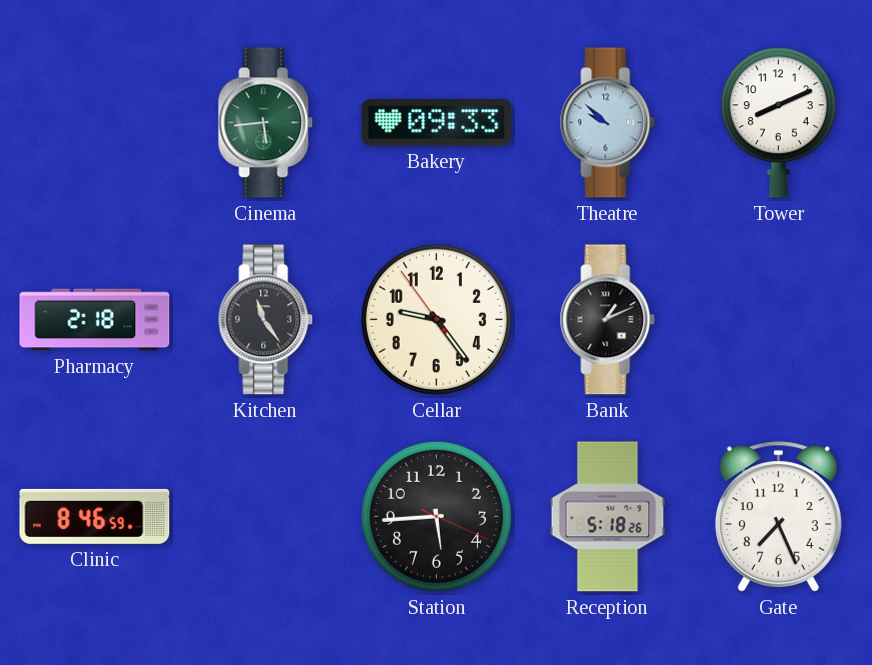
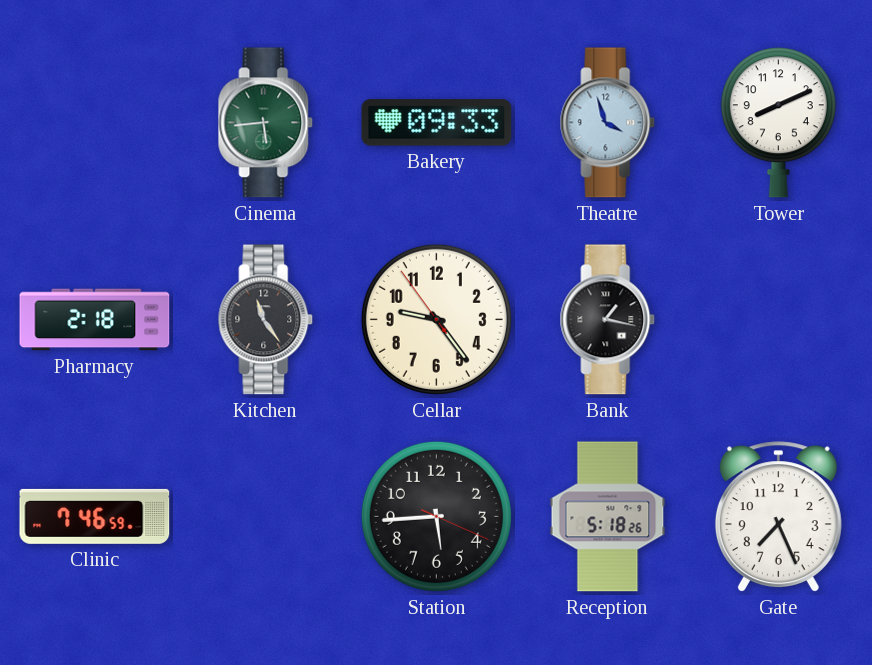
Theatre: 9:52 -> 3:57
Bank: 1:11 -> 1:17
Clinic: 8:46 -> 7:46
